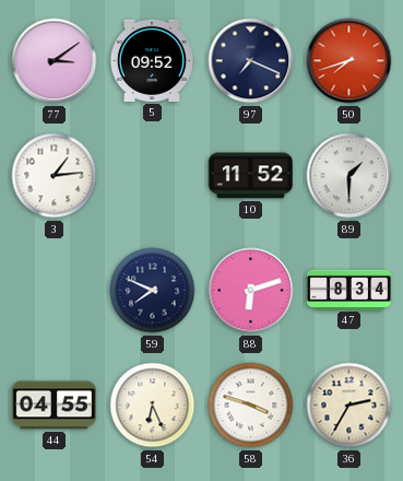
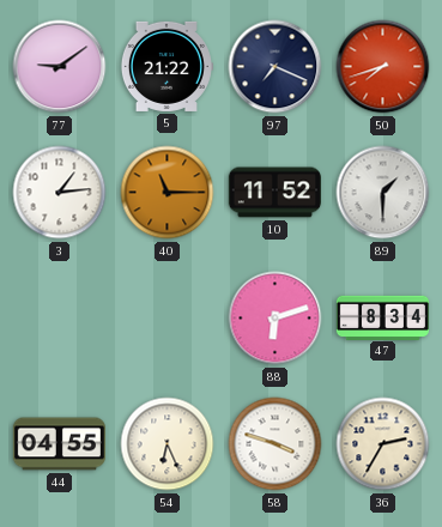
77: 3:09 -> 9:09
5: 09:52 -> 21:22
40: none -> 11:15
59: 7:49 -> none
